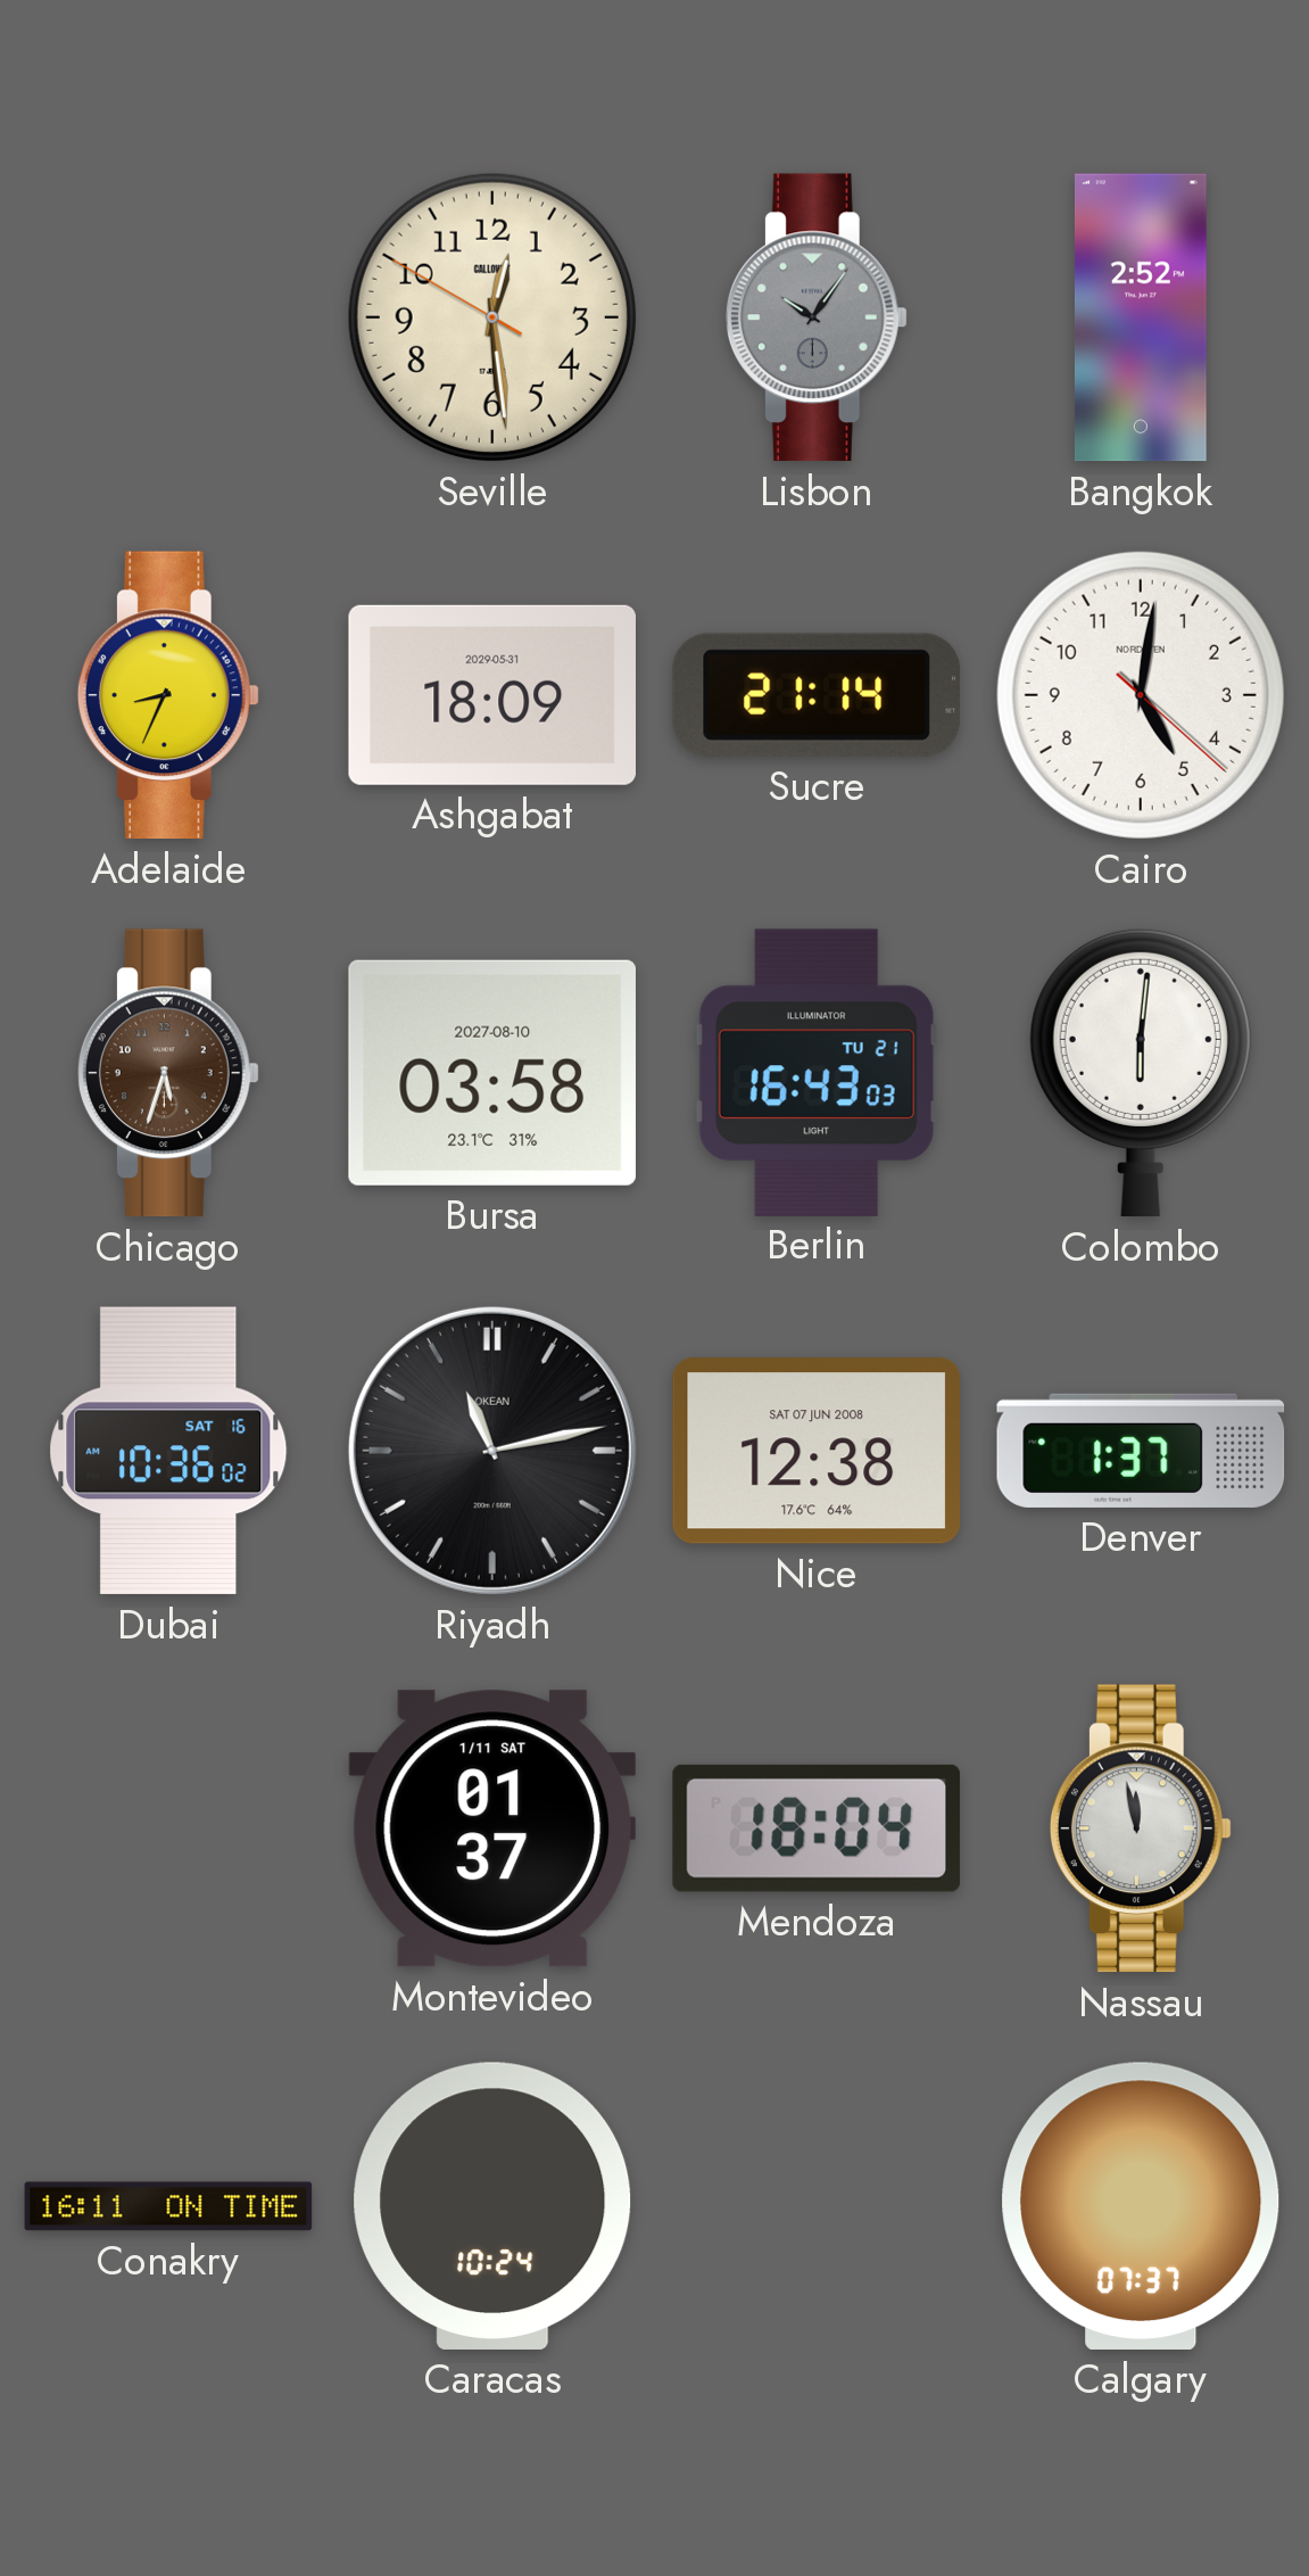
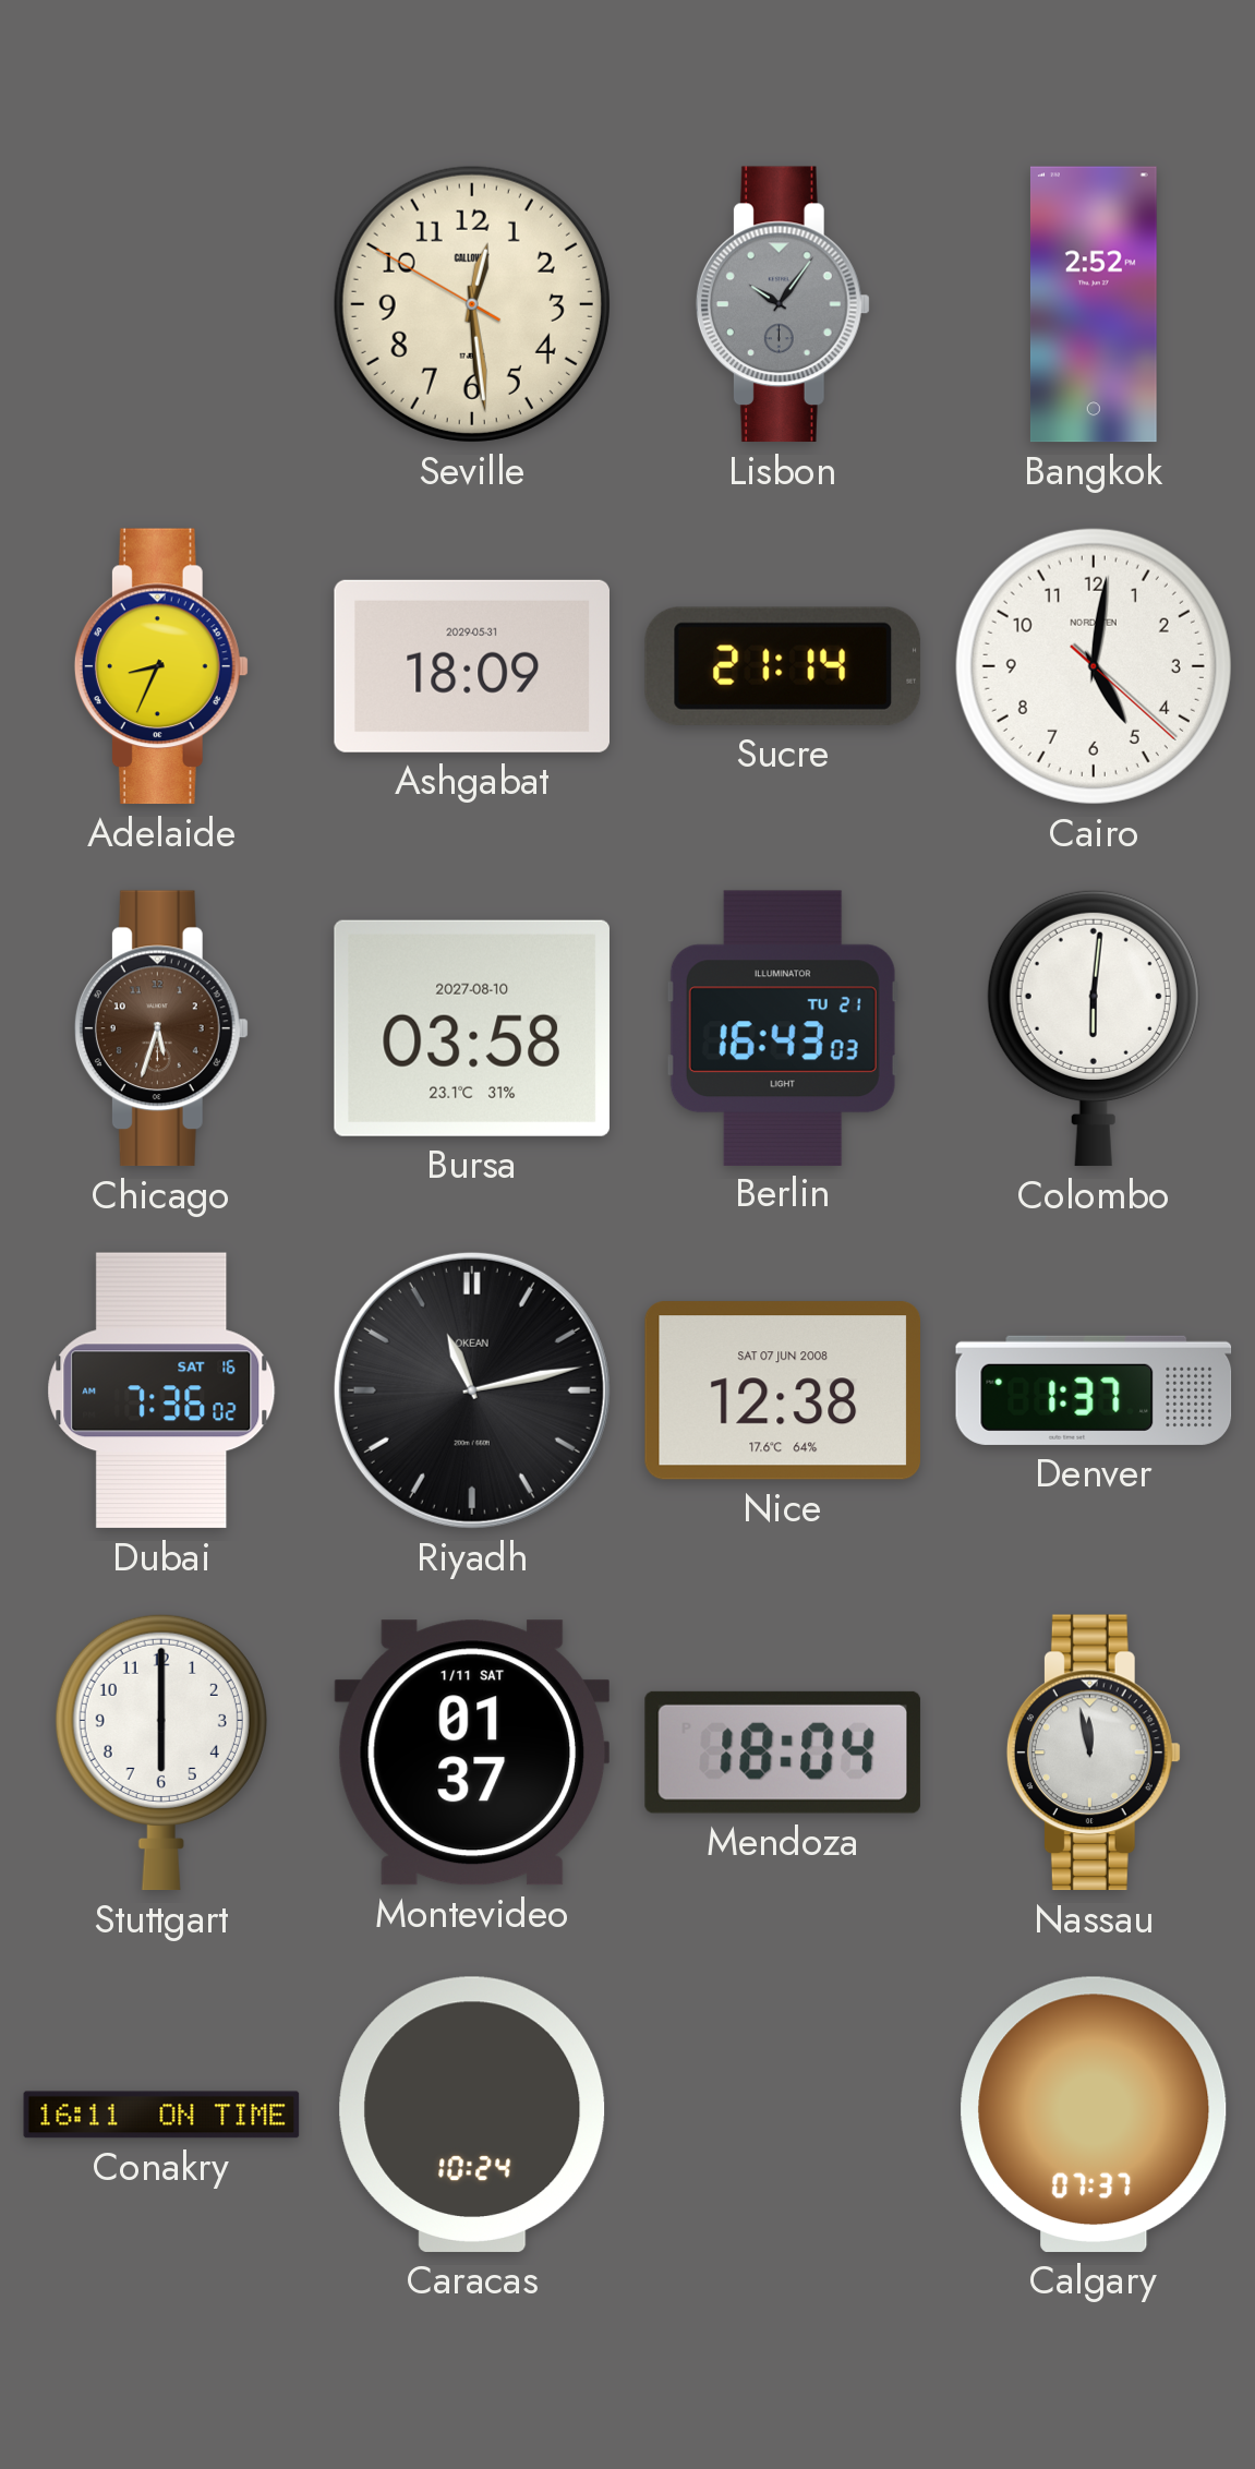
Dubai: 10:36 -> 7:36
Stuttgart: none -> 6:00
